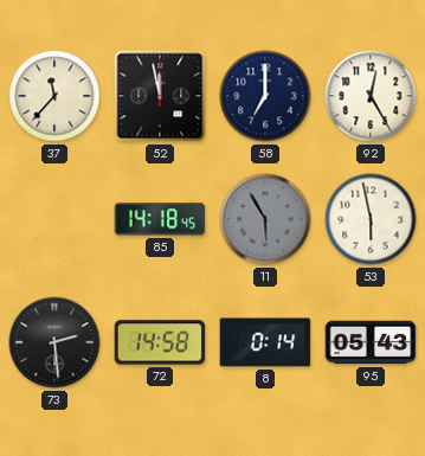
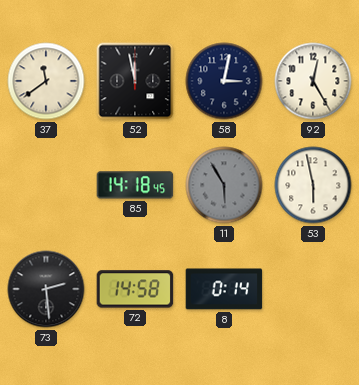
37: 11:37 -> 11:39
58: 7:00 -> 3:02
95: 05:43 -> none
